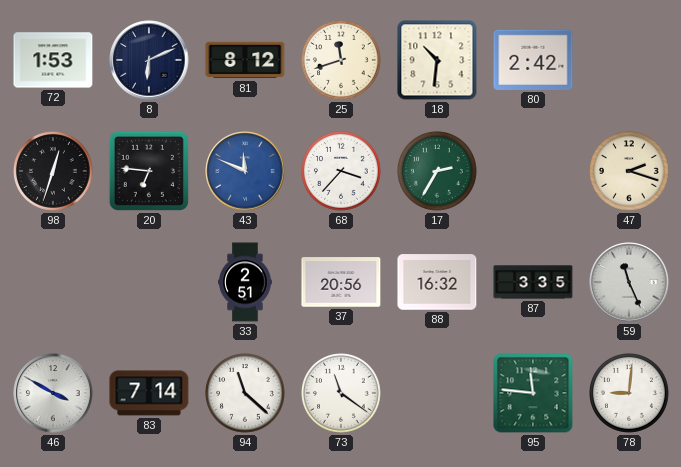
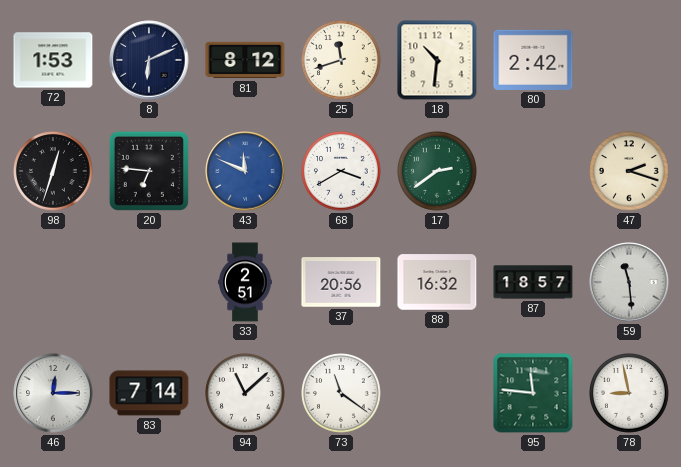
68: 3:37 -> 3:40
17: 2:35 -> 2:39
87: 3:35 -> 18:57
59: 11:26 -> 11:29
46: 3:50 -> 12:15
94: 11:22 -> 11:08
78: 9:01 -> 8:58
